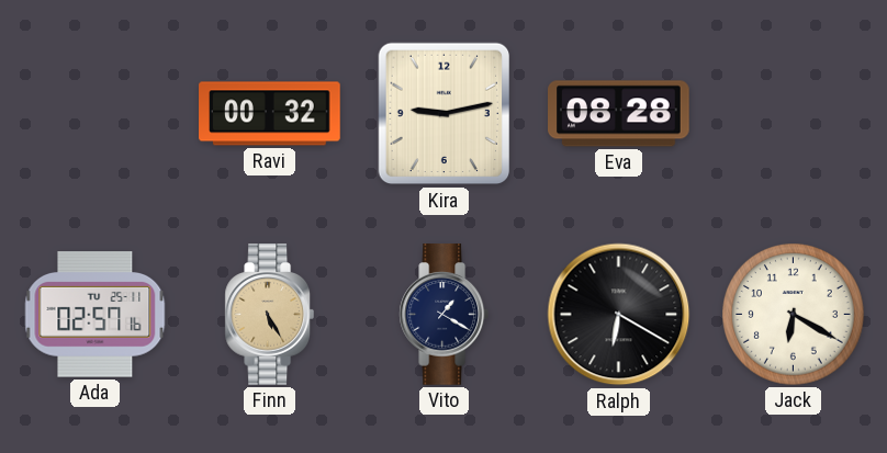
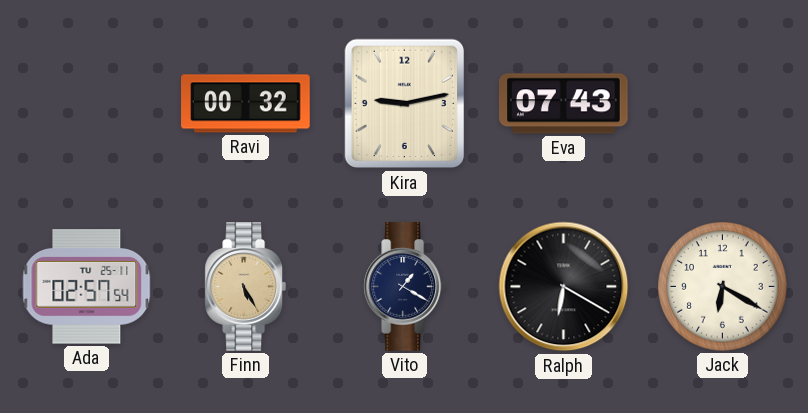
Eva: 08:28 -> 07:43
Ada: 02:57:16 -> 02:57:54
